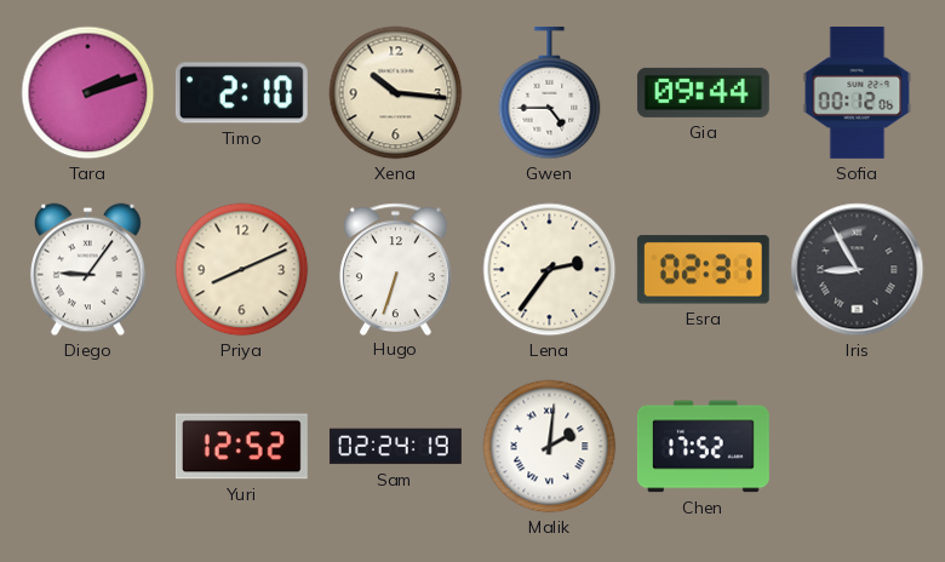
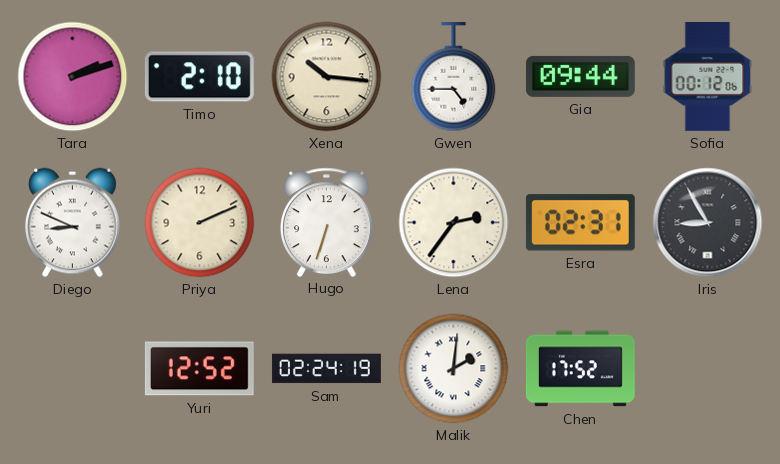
Diego: 9:06 -> 8:49
Priya: 8:11 -> 2:11
